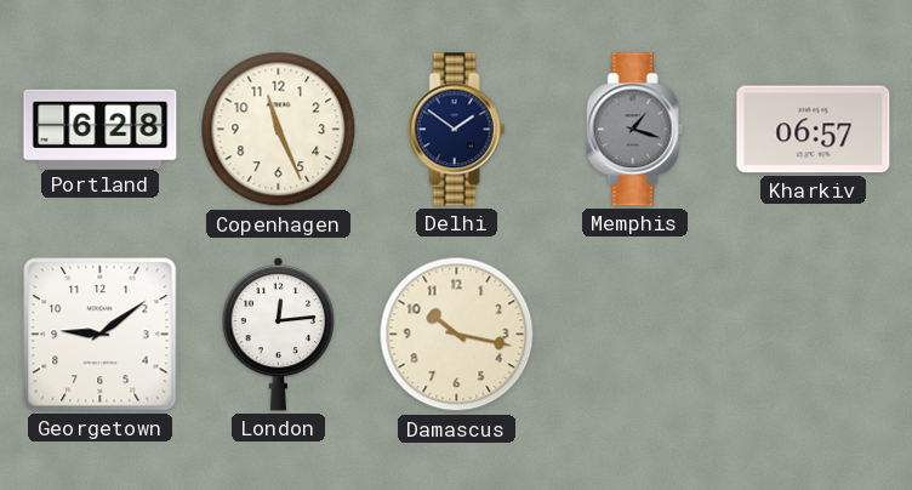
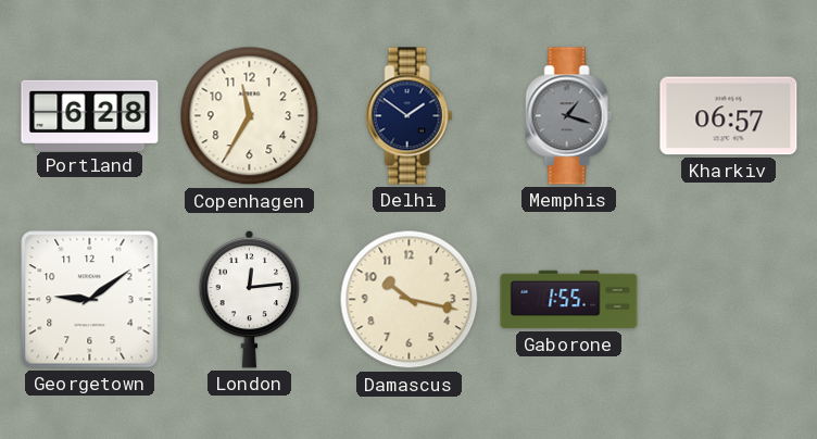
Copenhagen: 11:26 -> 11:35
Gaborone: none -> 1:55
